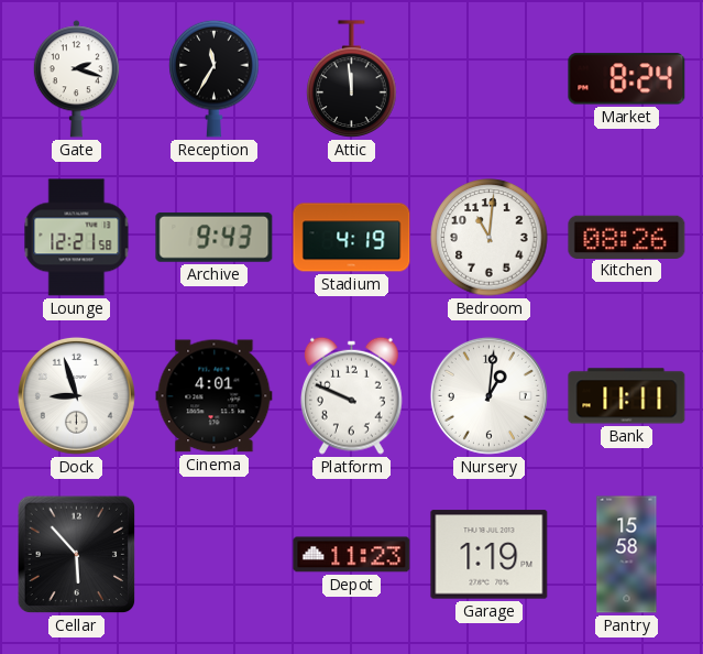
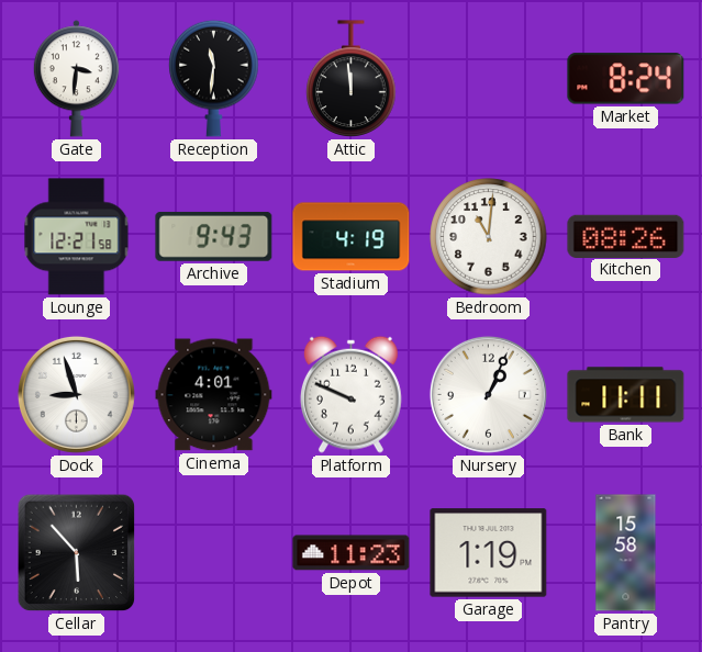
Gate: 2:18 -> 3:31
Reception: 11:35 -> 11:31
Nursery: 1:01 -> 1:04
